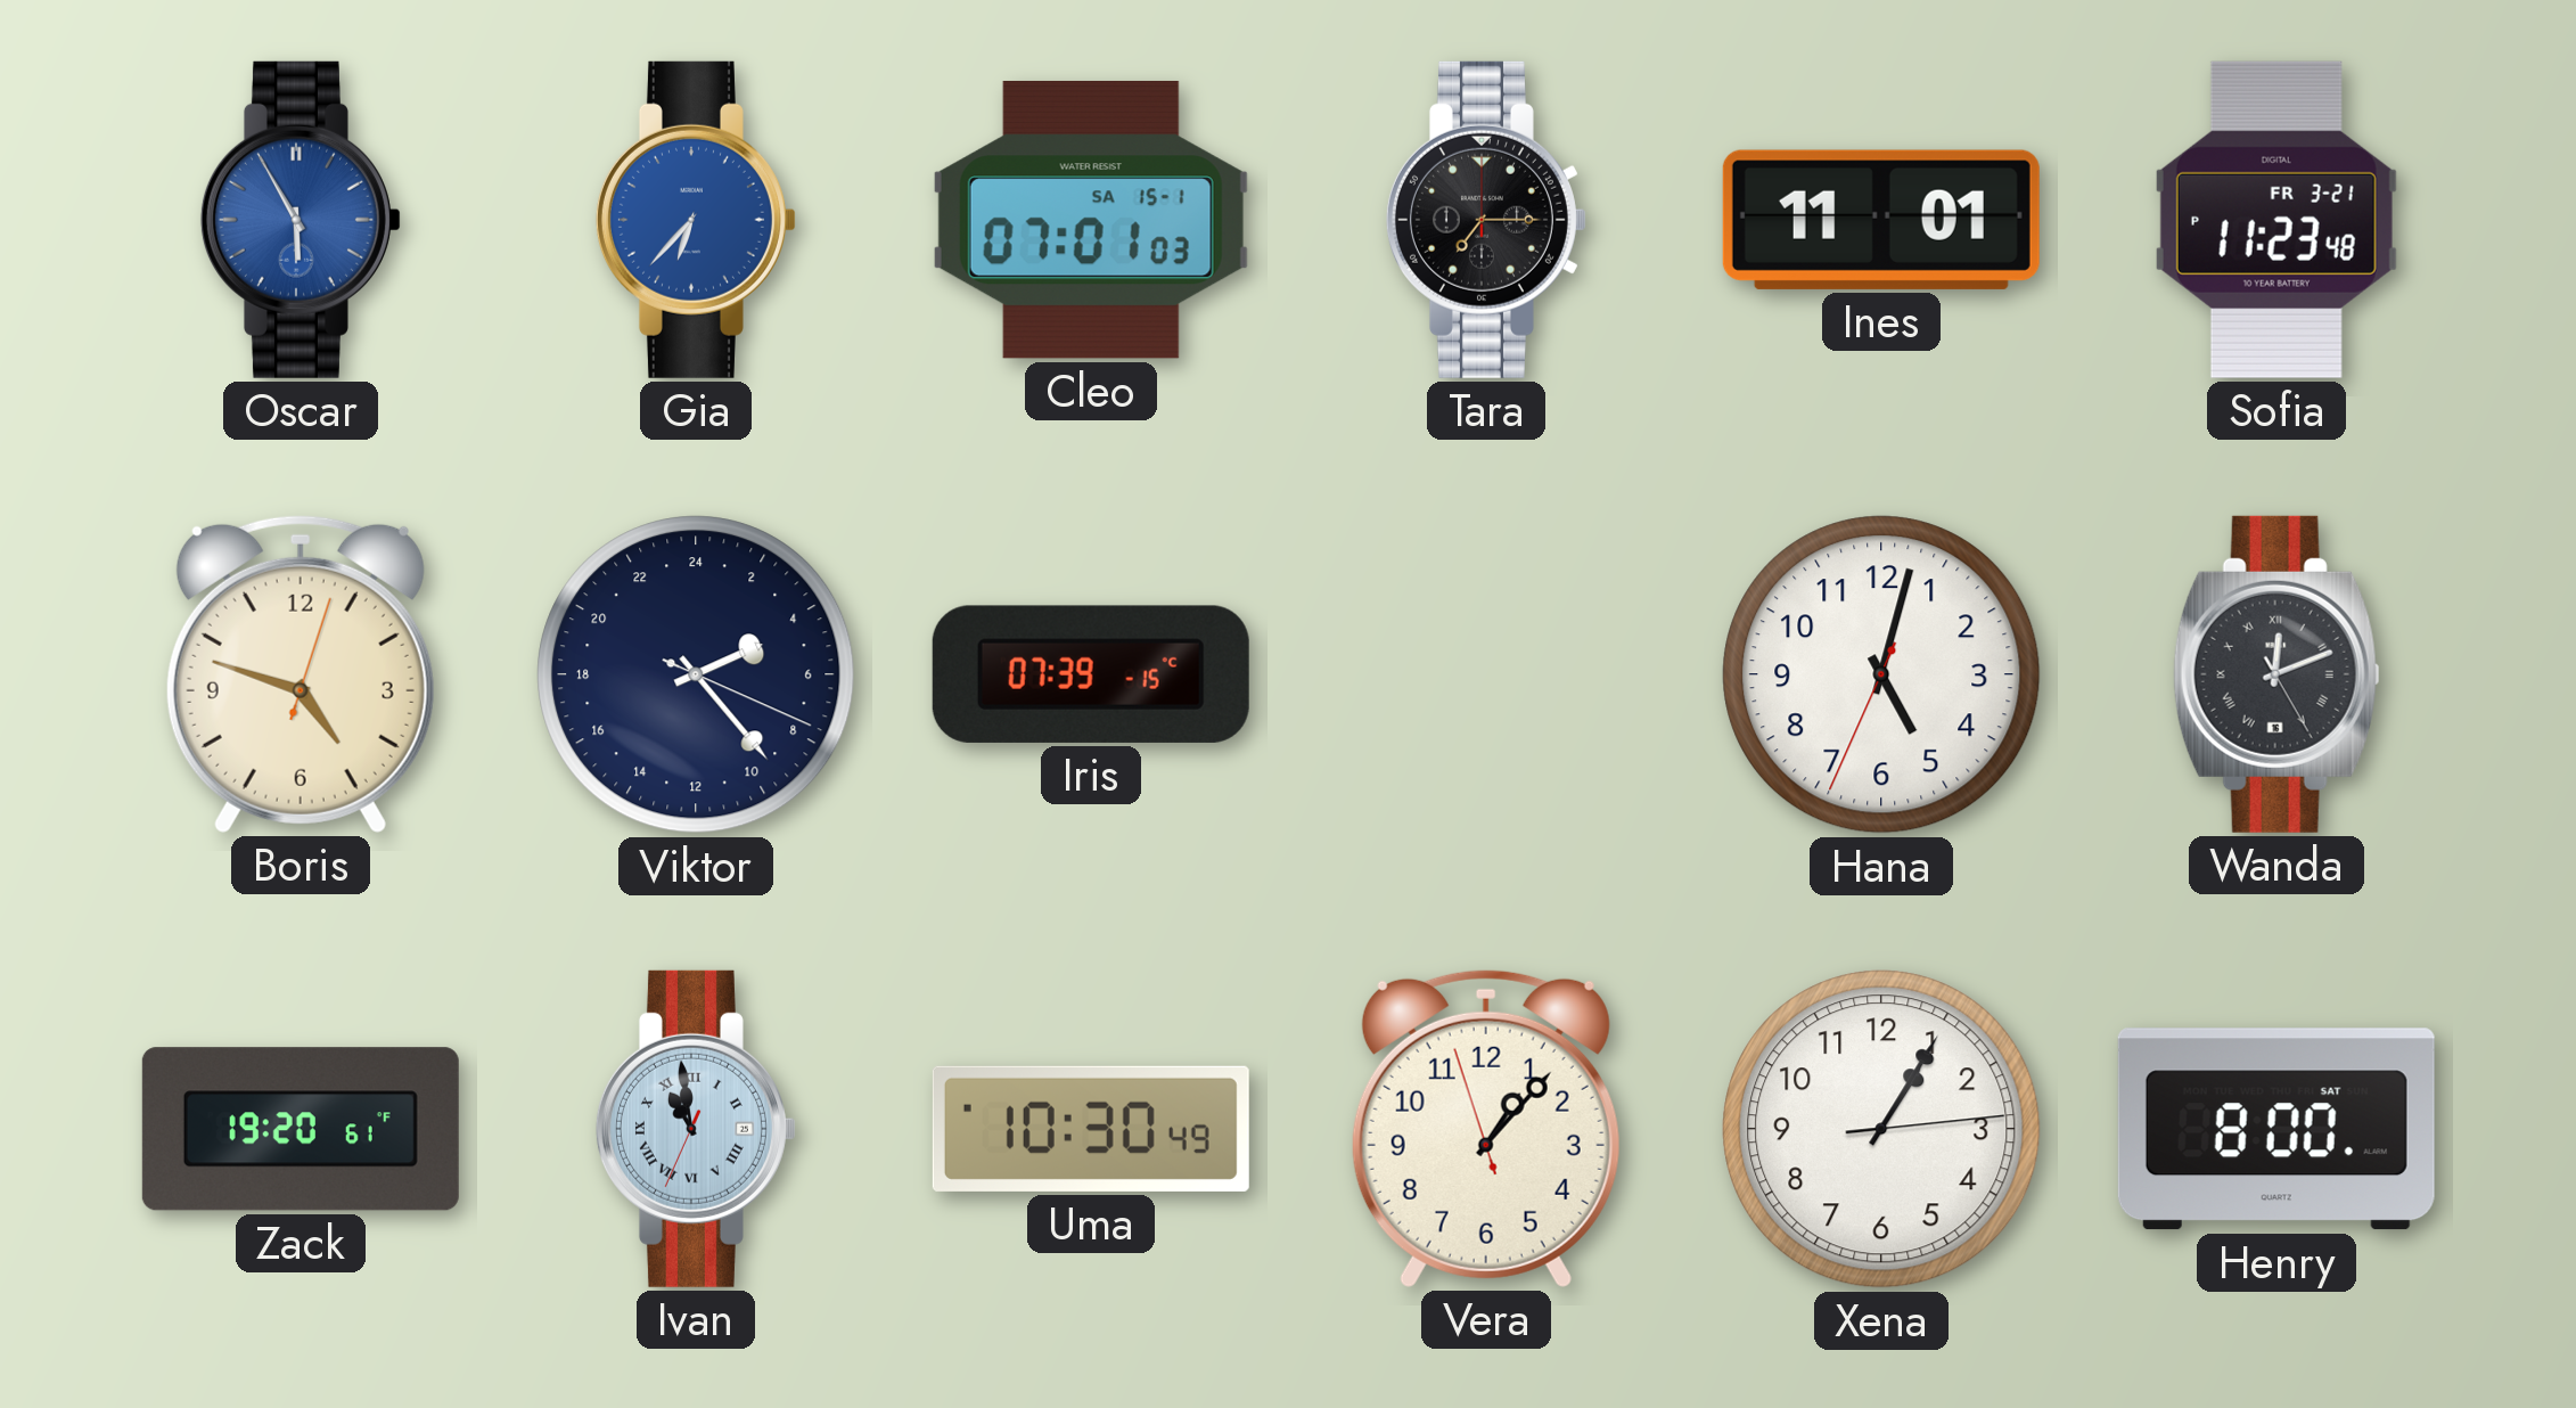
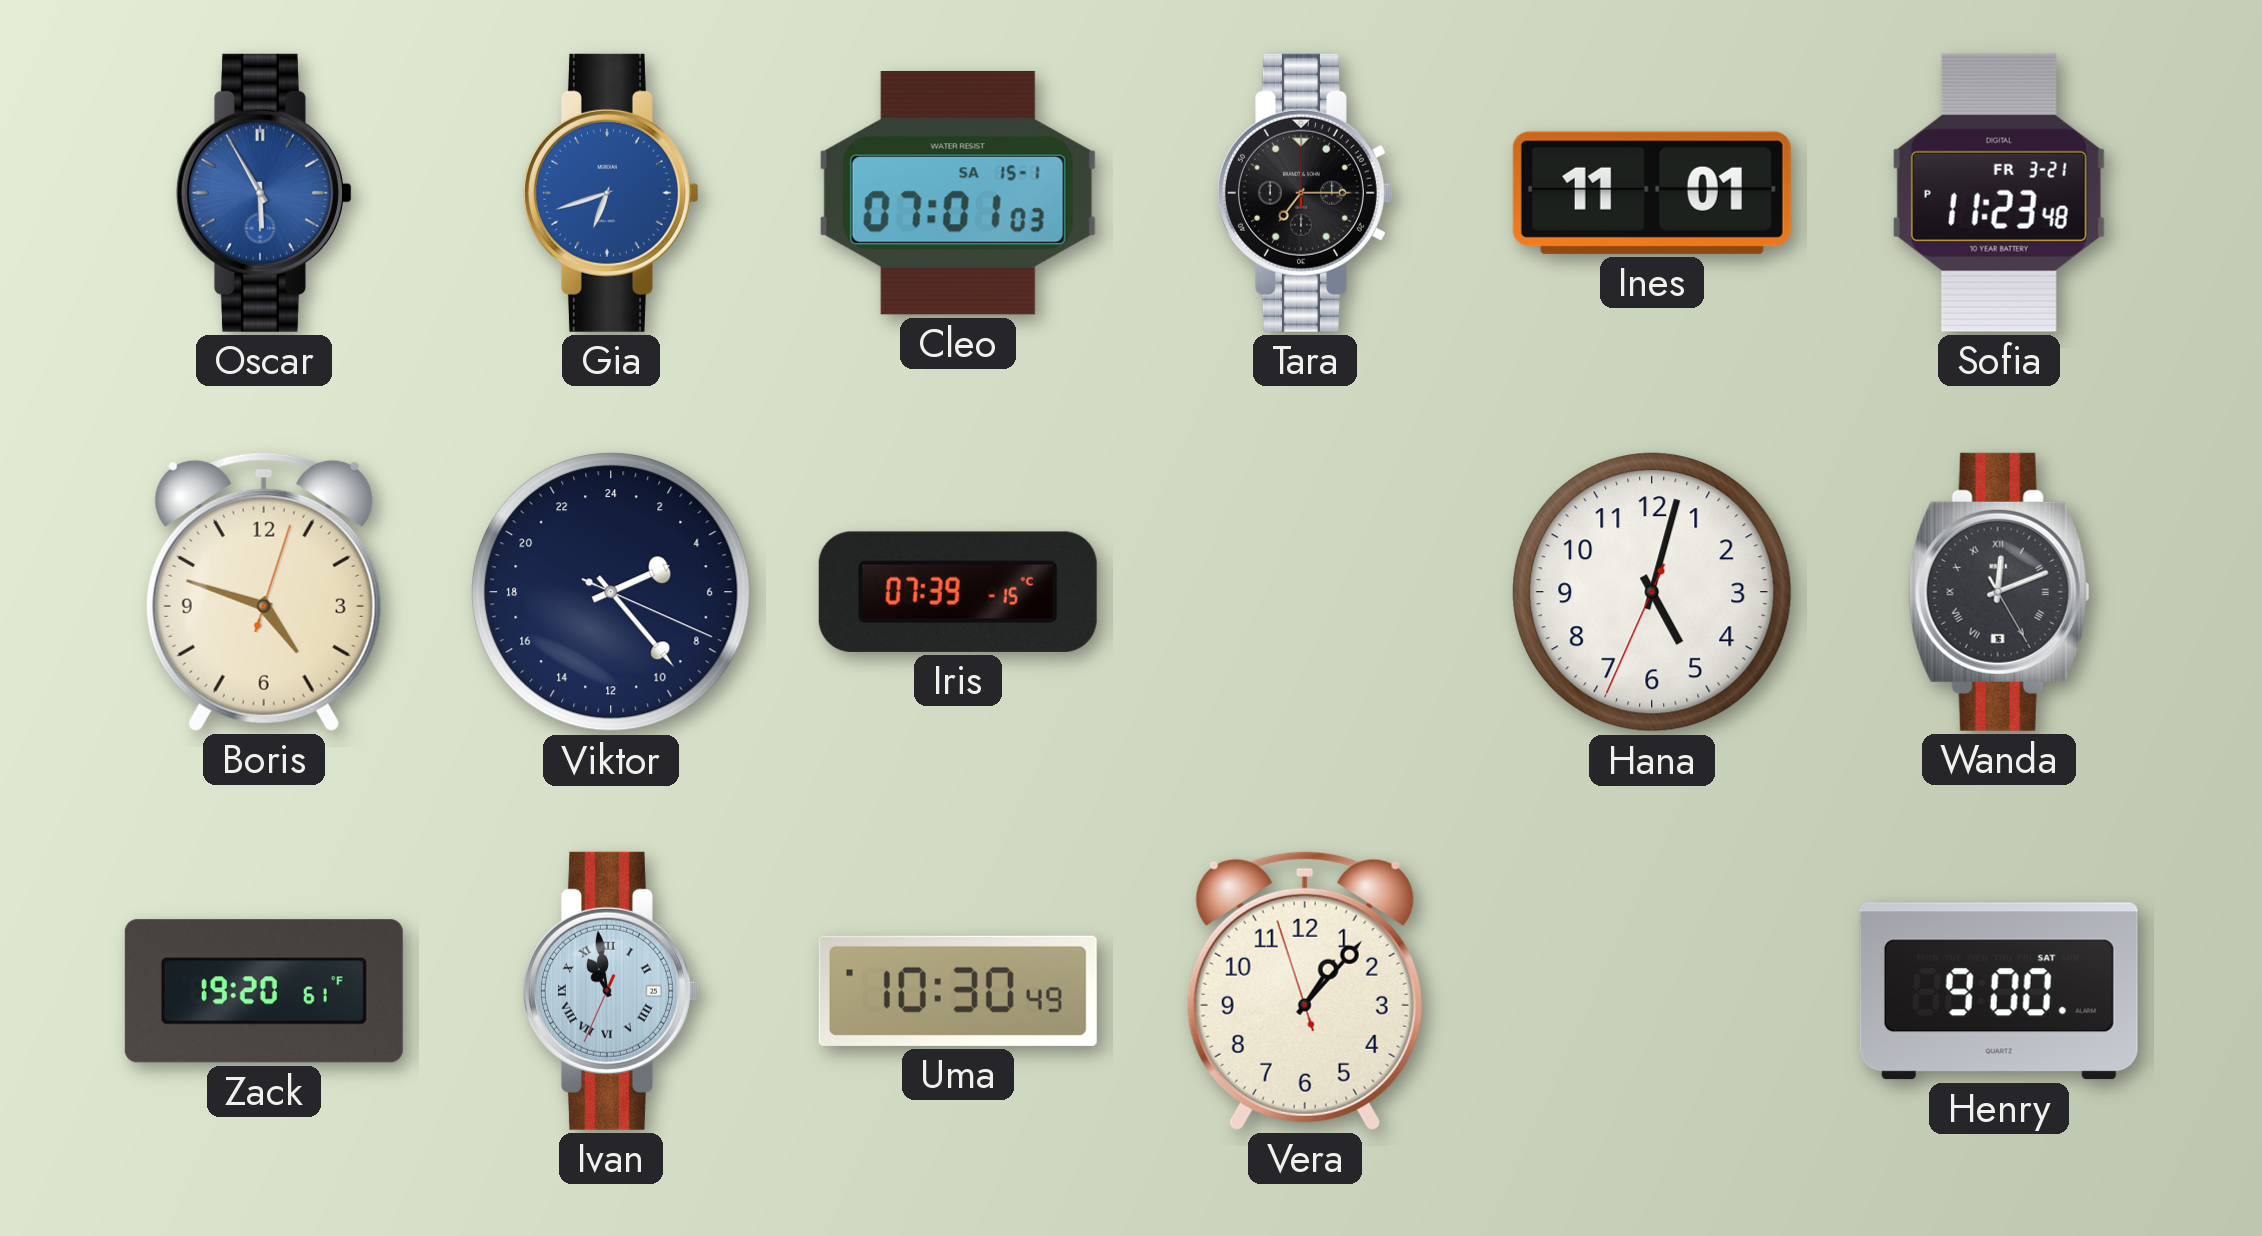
Gia: 6:37 -> 6:42
Xena: 1:05 -> none
Henry: 8:00 -> 9:00
